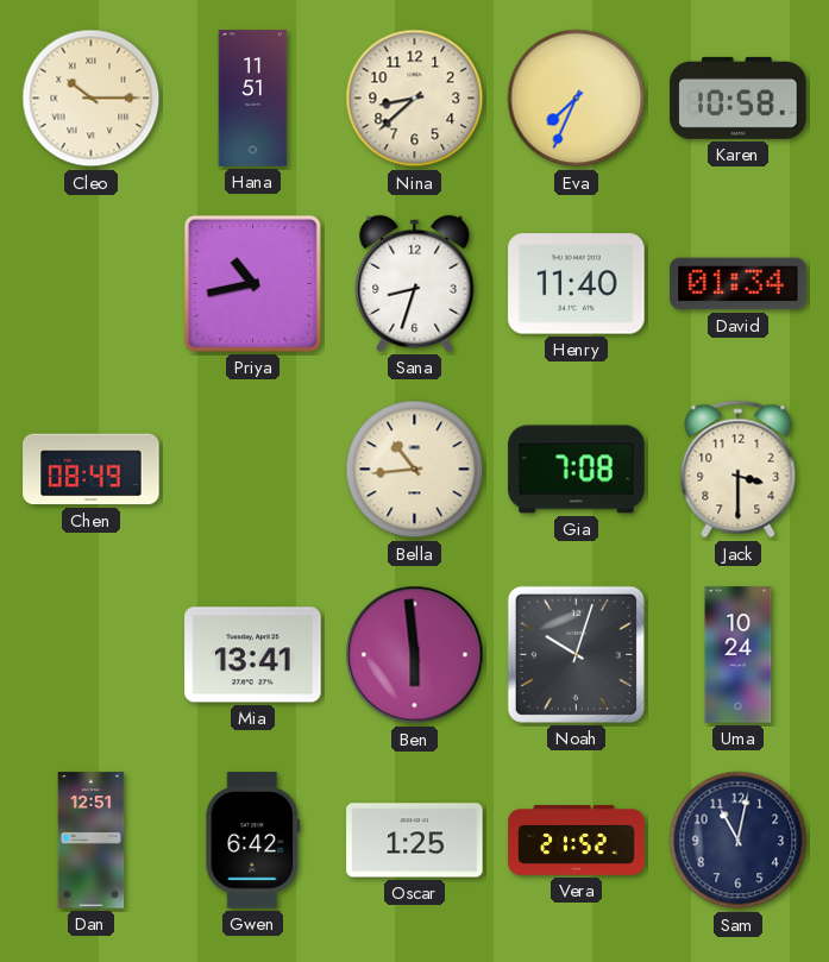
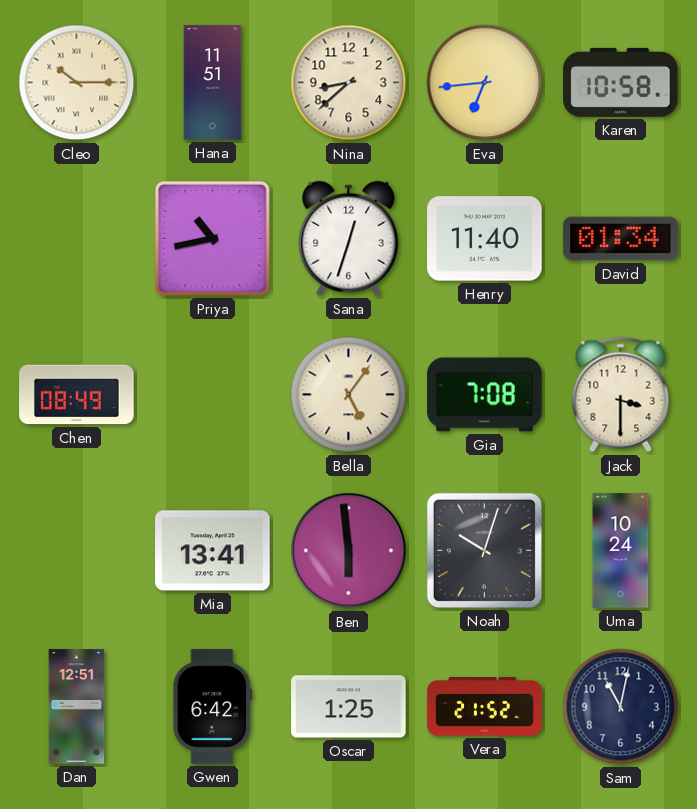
Eva: 7:34 -> 6:44
Sana: 8:33 -> 12:33
Bella: 10:44 -> 5:06
